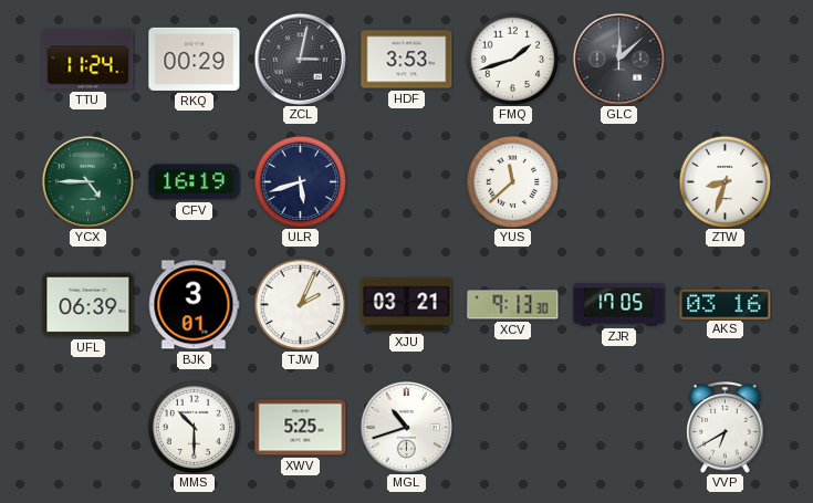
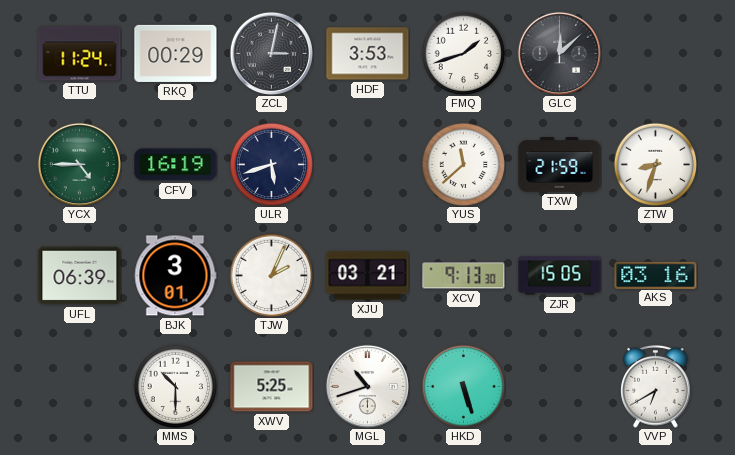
TXW: none -> 21:59
ZJR: 17:05 -> 15:05
HKD: none -> 5:27
